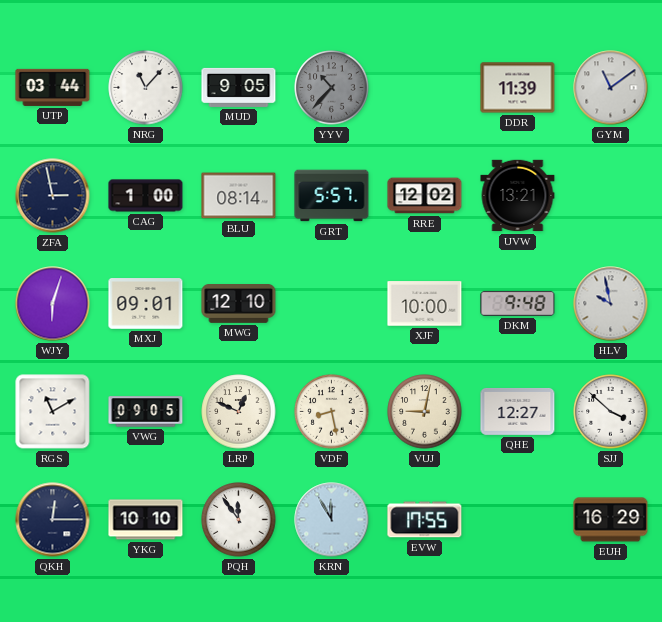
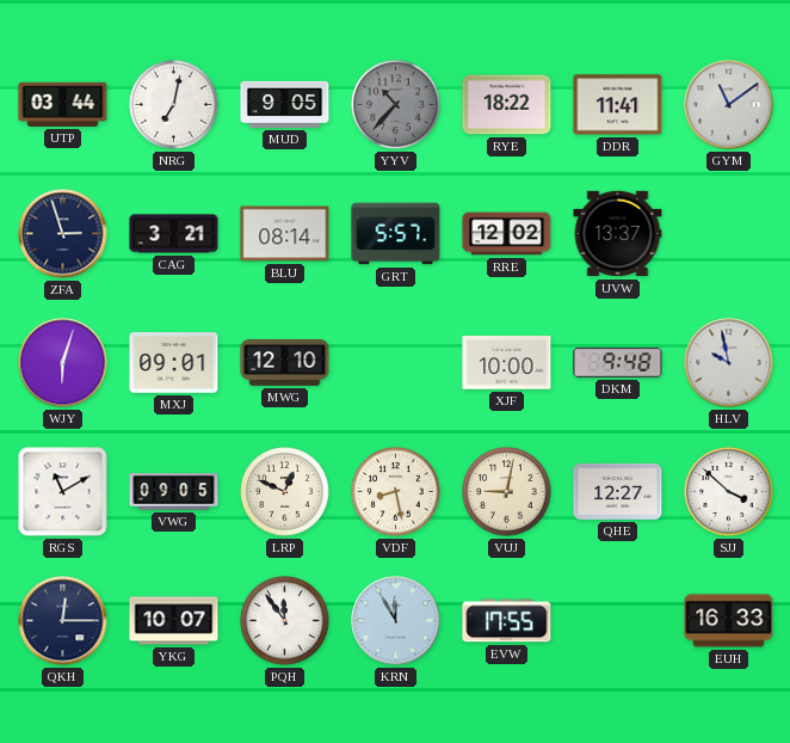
NRG: 11:07 -> 7:02
RYE: none -> 18:22
DDR: 11:39 -> 11:41
ZFA: 2:58 -> 2:57
CAG: 1:00 -> 3:21
UVW: 13:21 -> 13:37
YKG: 10:10 -> 10:07
EUH: 16:29 -> 16:33
